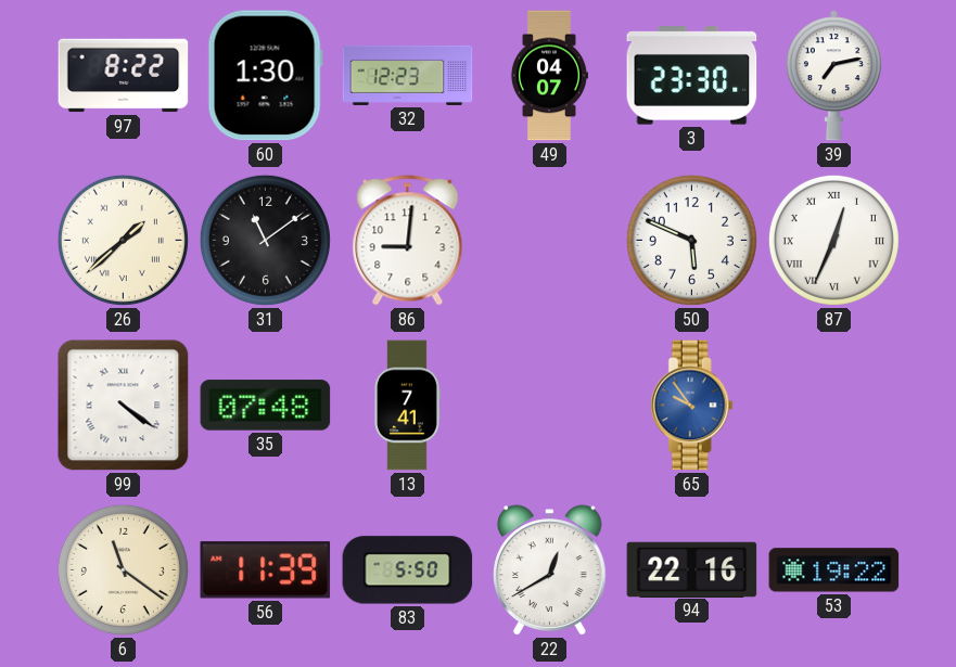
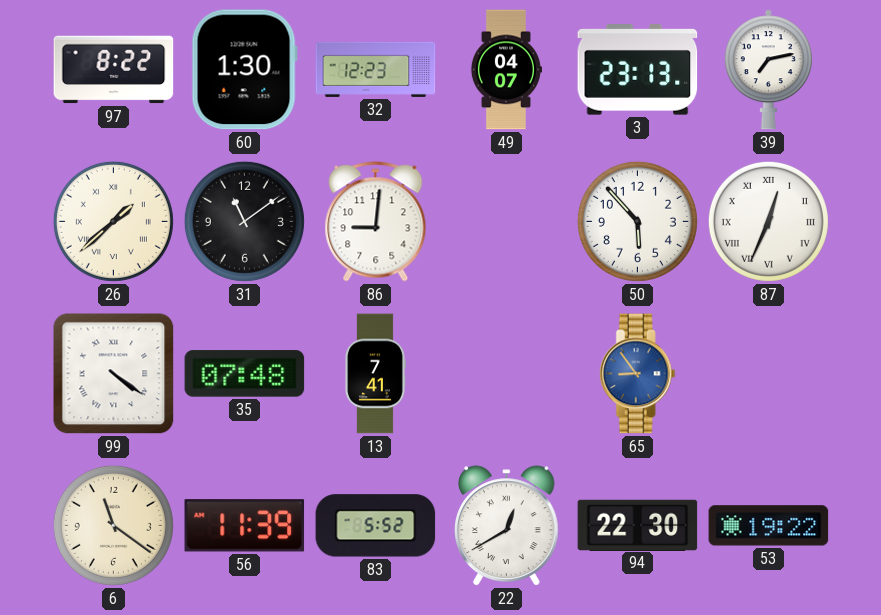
3: 23:30 -> 23:13
50: 5:49 -> 5:53
65: 9:54 -> 8:54
83: 5:50 -> 5:52
94: 22:16 -> 22:30
